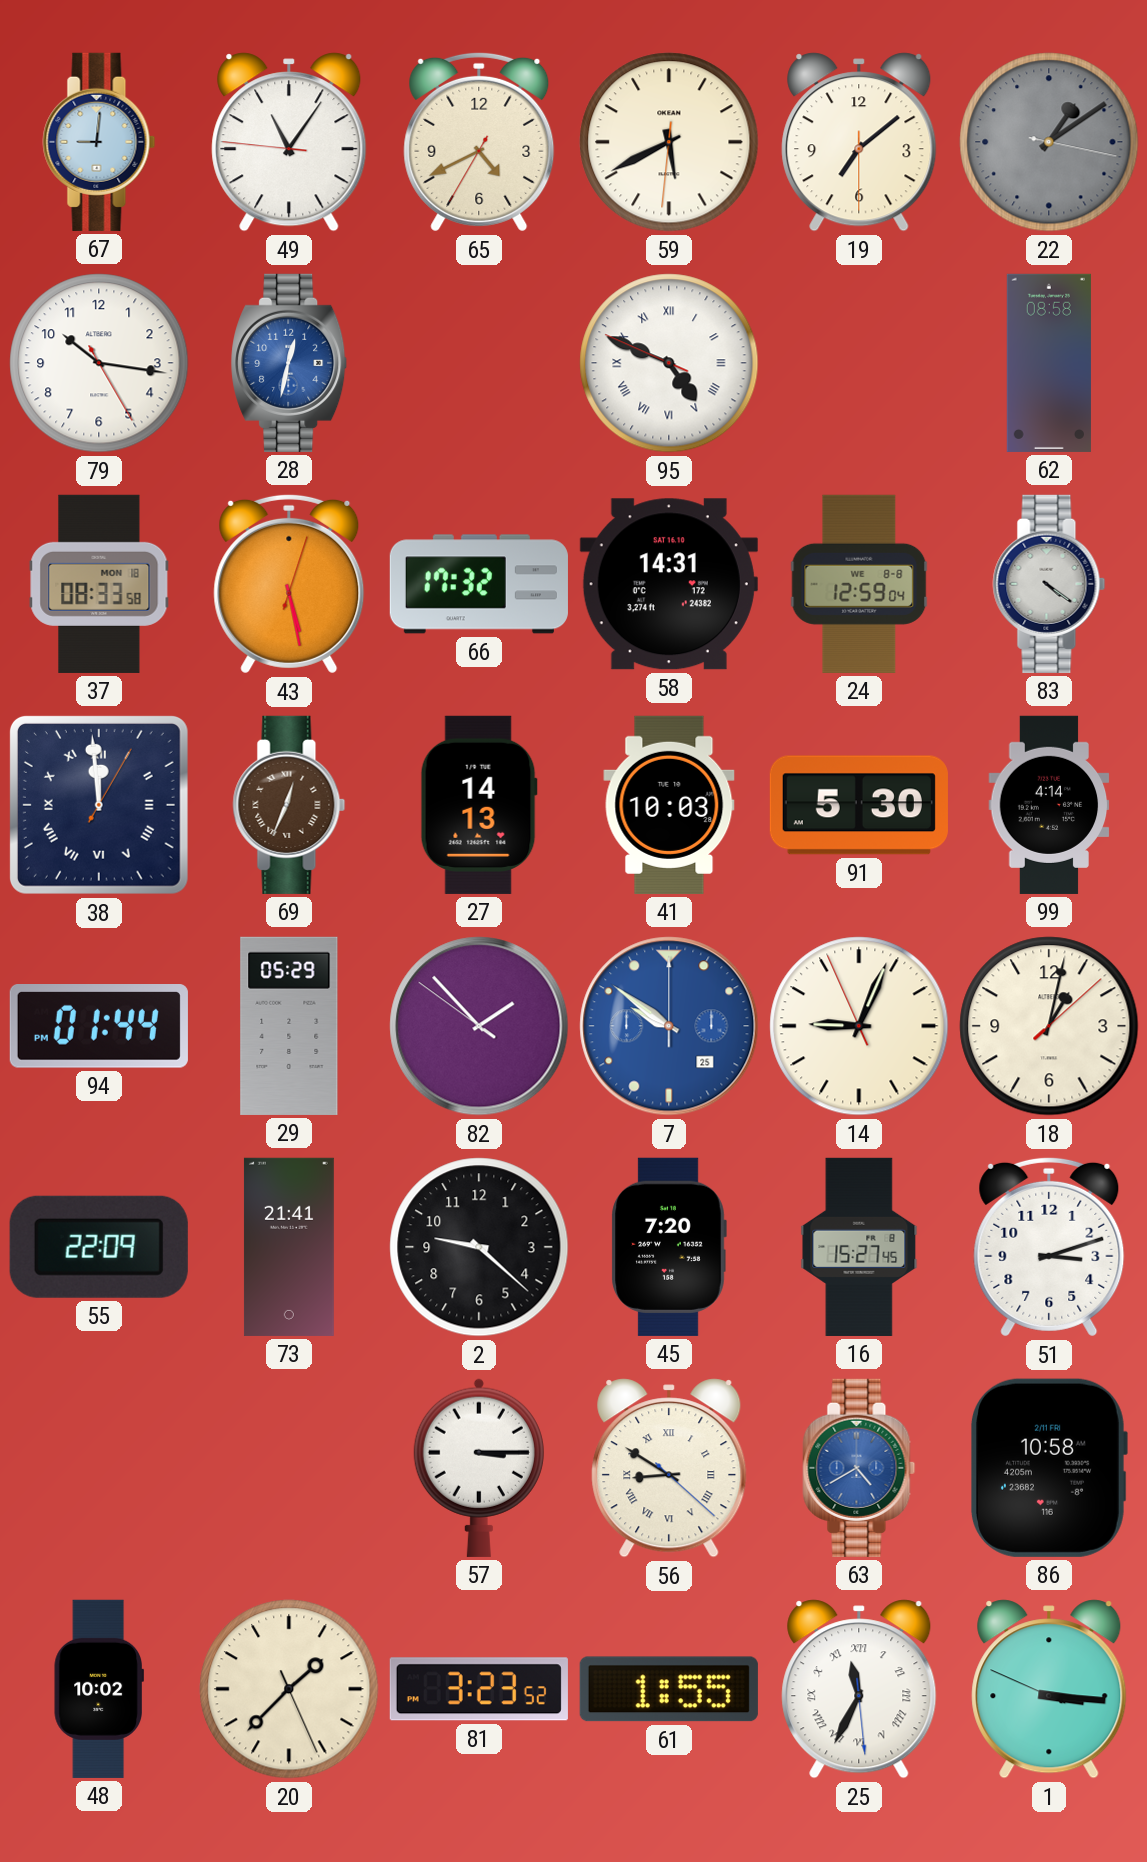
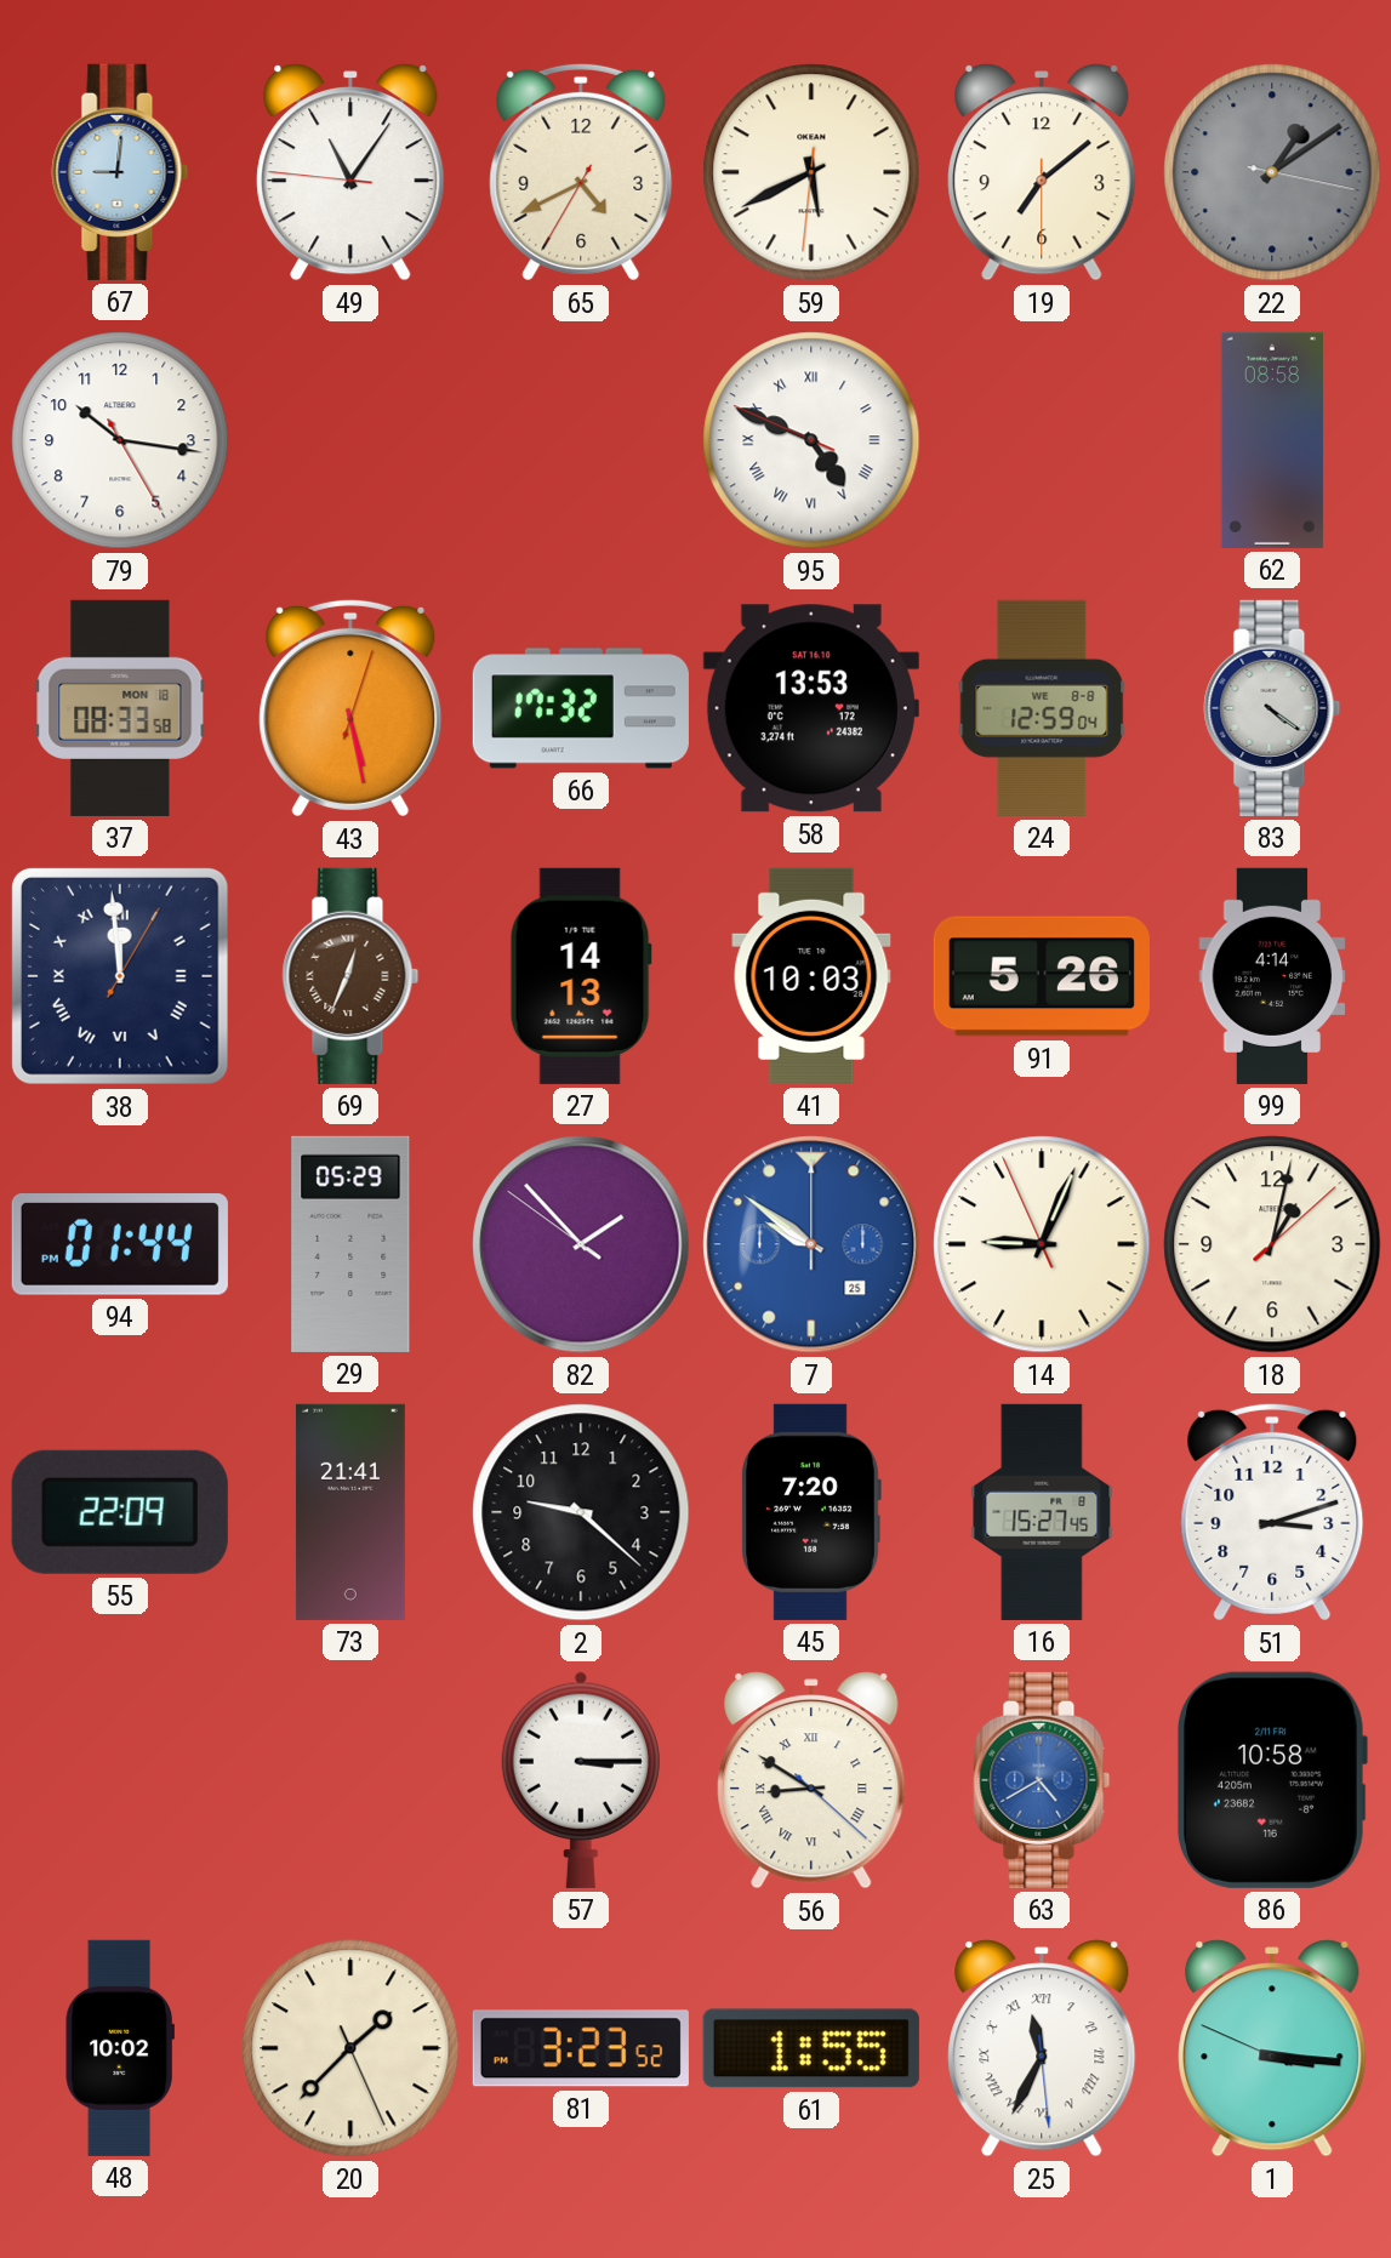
28: 12:32 -> none
58: 14:31 -> 13:53
91: 5:30 -> 5:26
